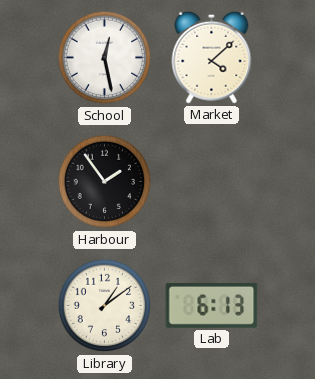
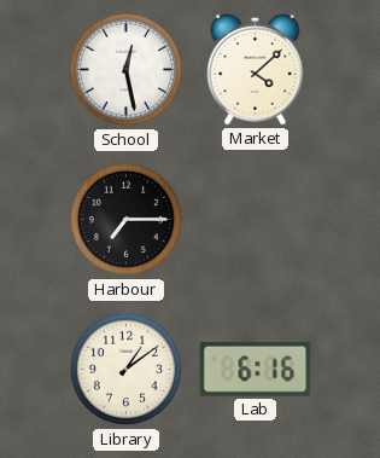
Harbour: 1:54 -> 7:15
Lab: 6:13 -> 6:16
